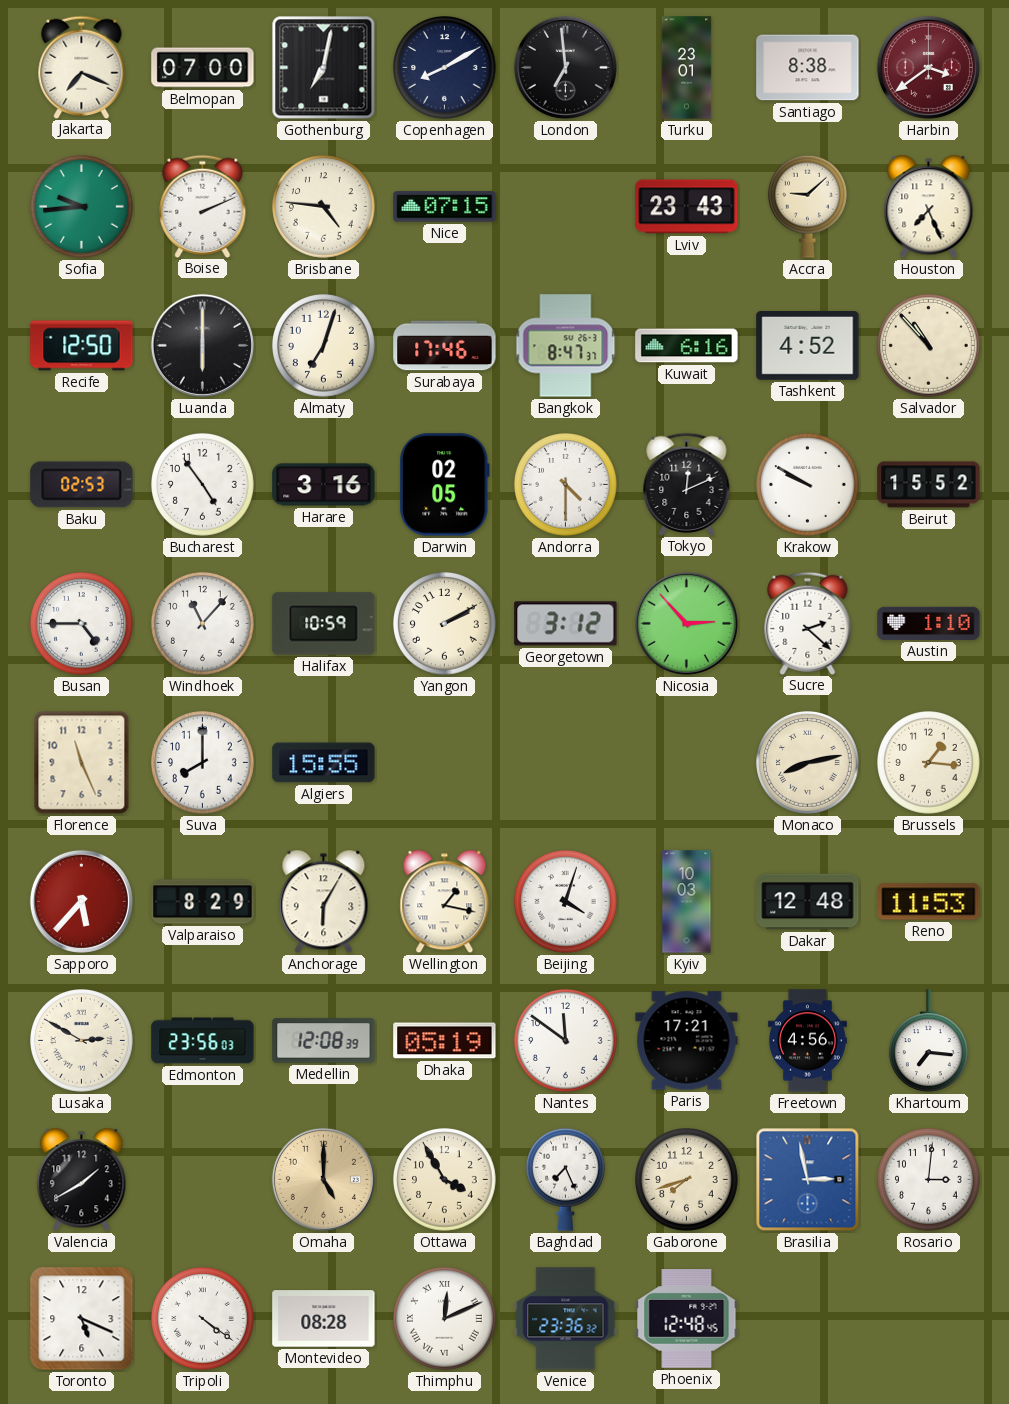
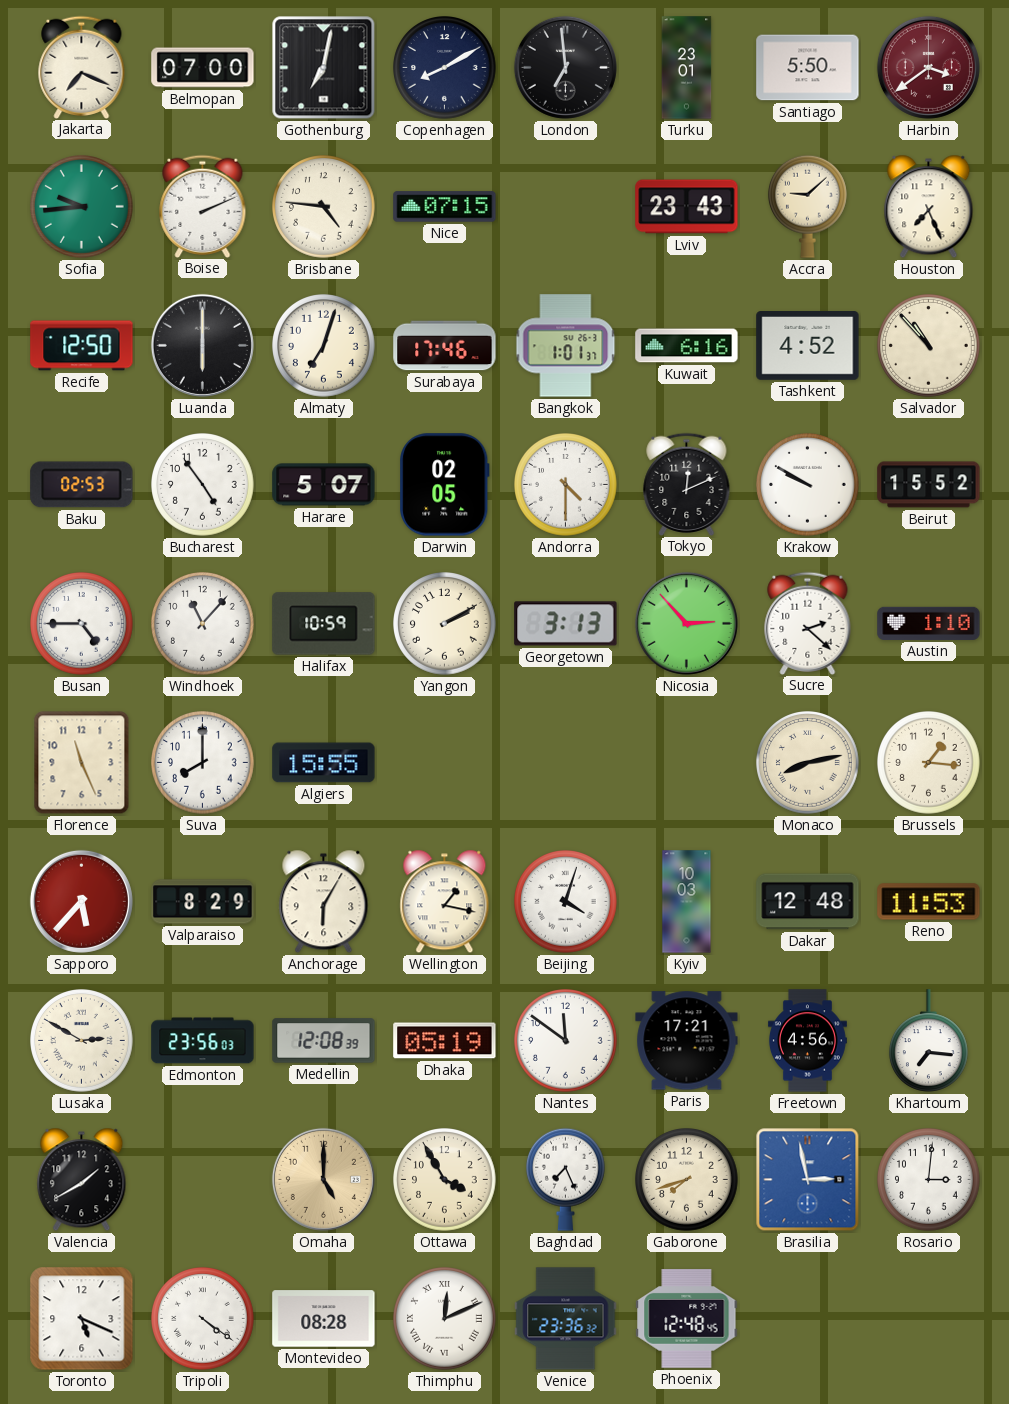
Santiago: 8:38 -> 5:50
Bangkok: 8:47 -> 1:01
Harare: 3:16 -> 5:07
Georgetown: 3:12 -> 3:13
